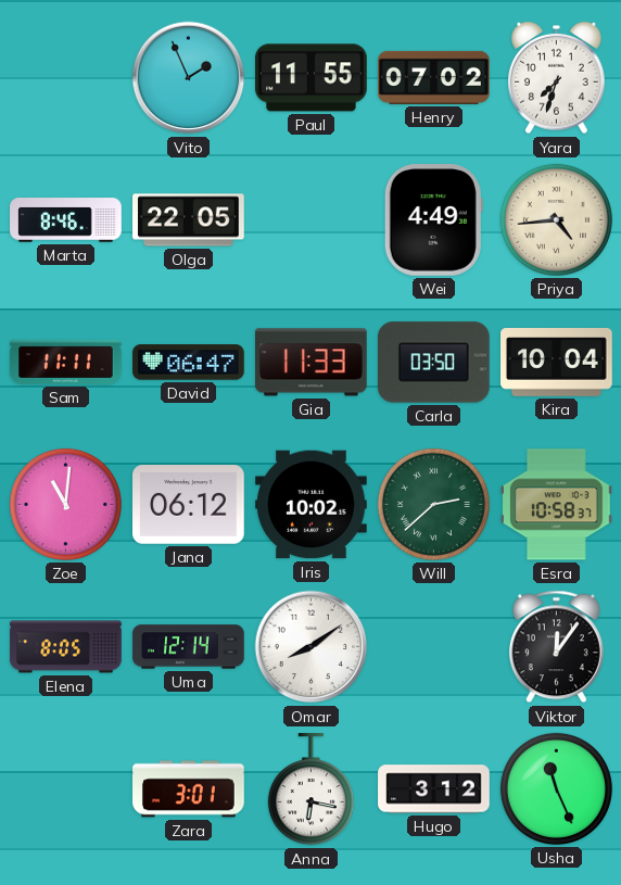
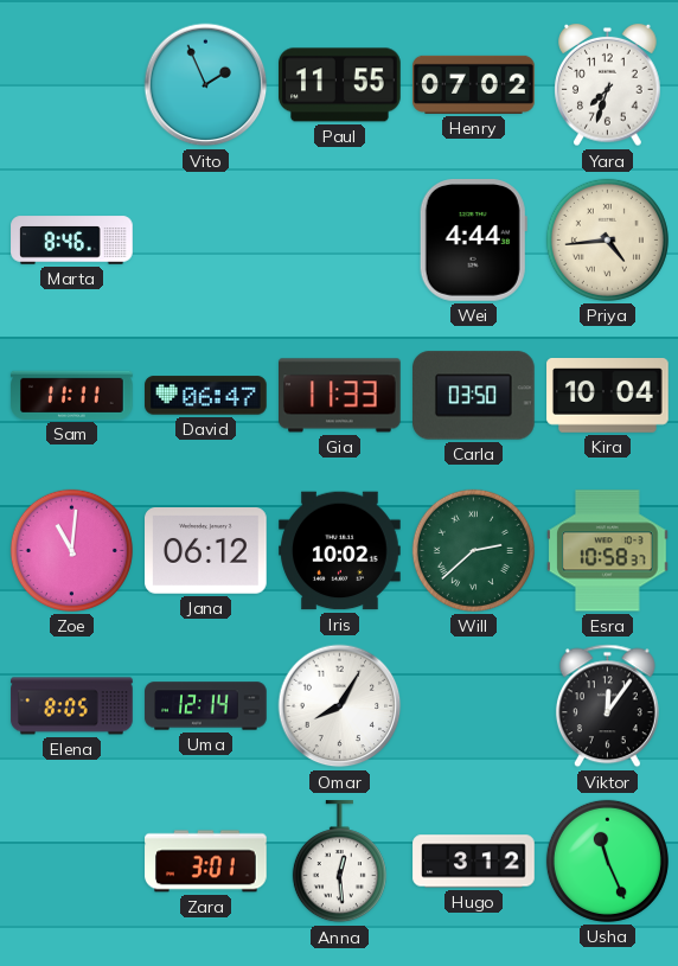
Olga: 22:05 -> none
Wei: 4:49 -> 4:44
Omar: 8:09 -> 8:05
Anna: 6:17 -> 12:29
